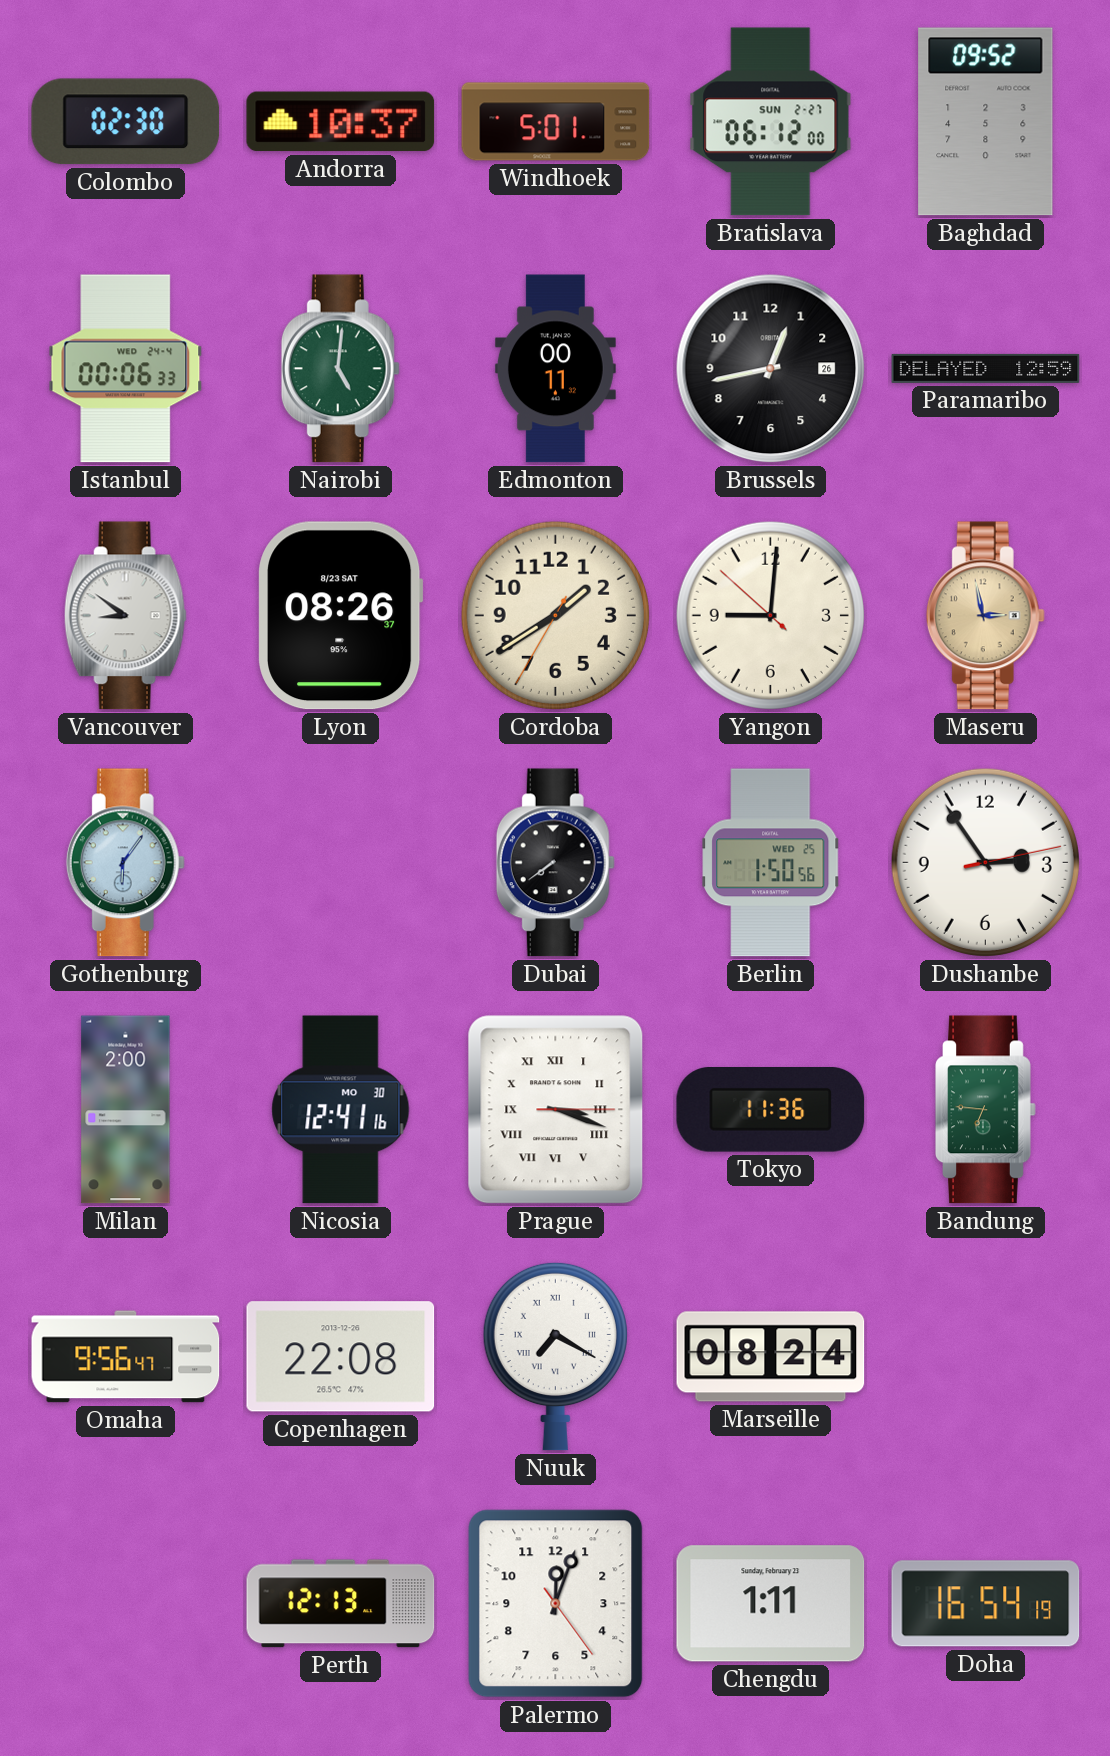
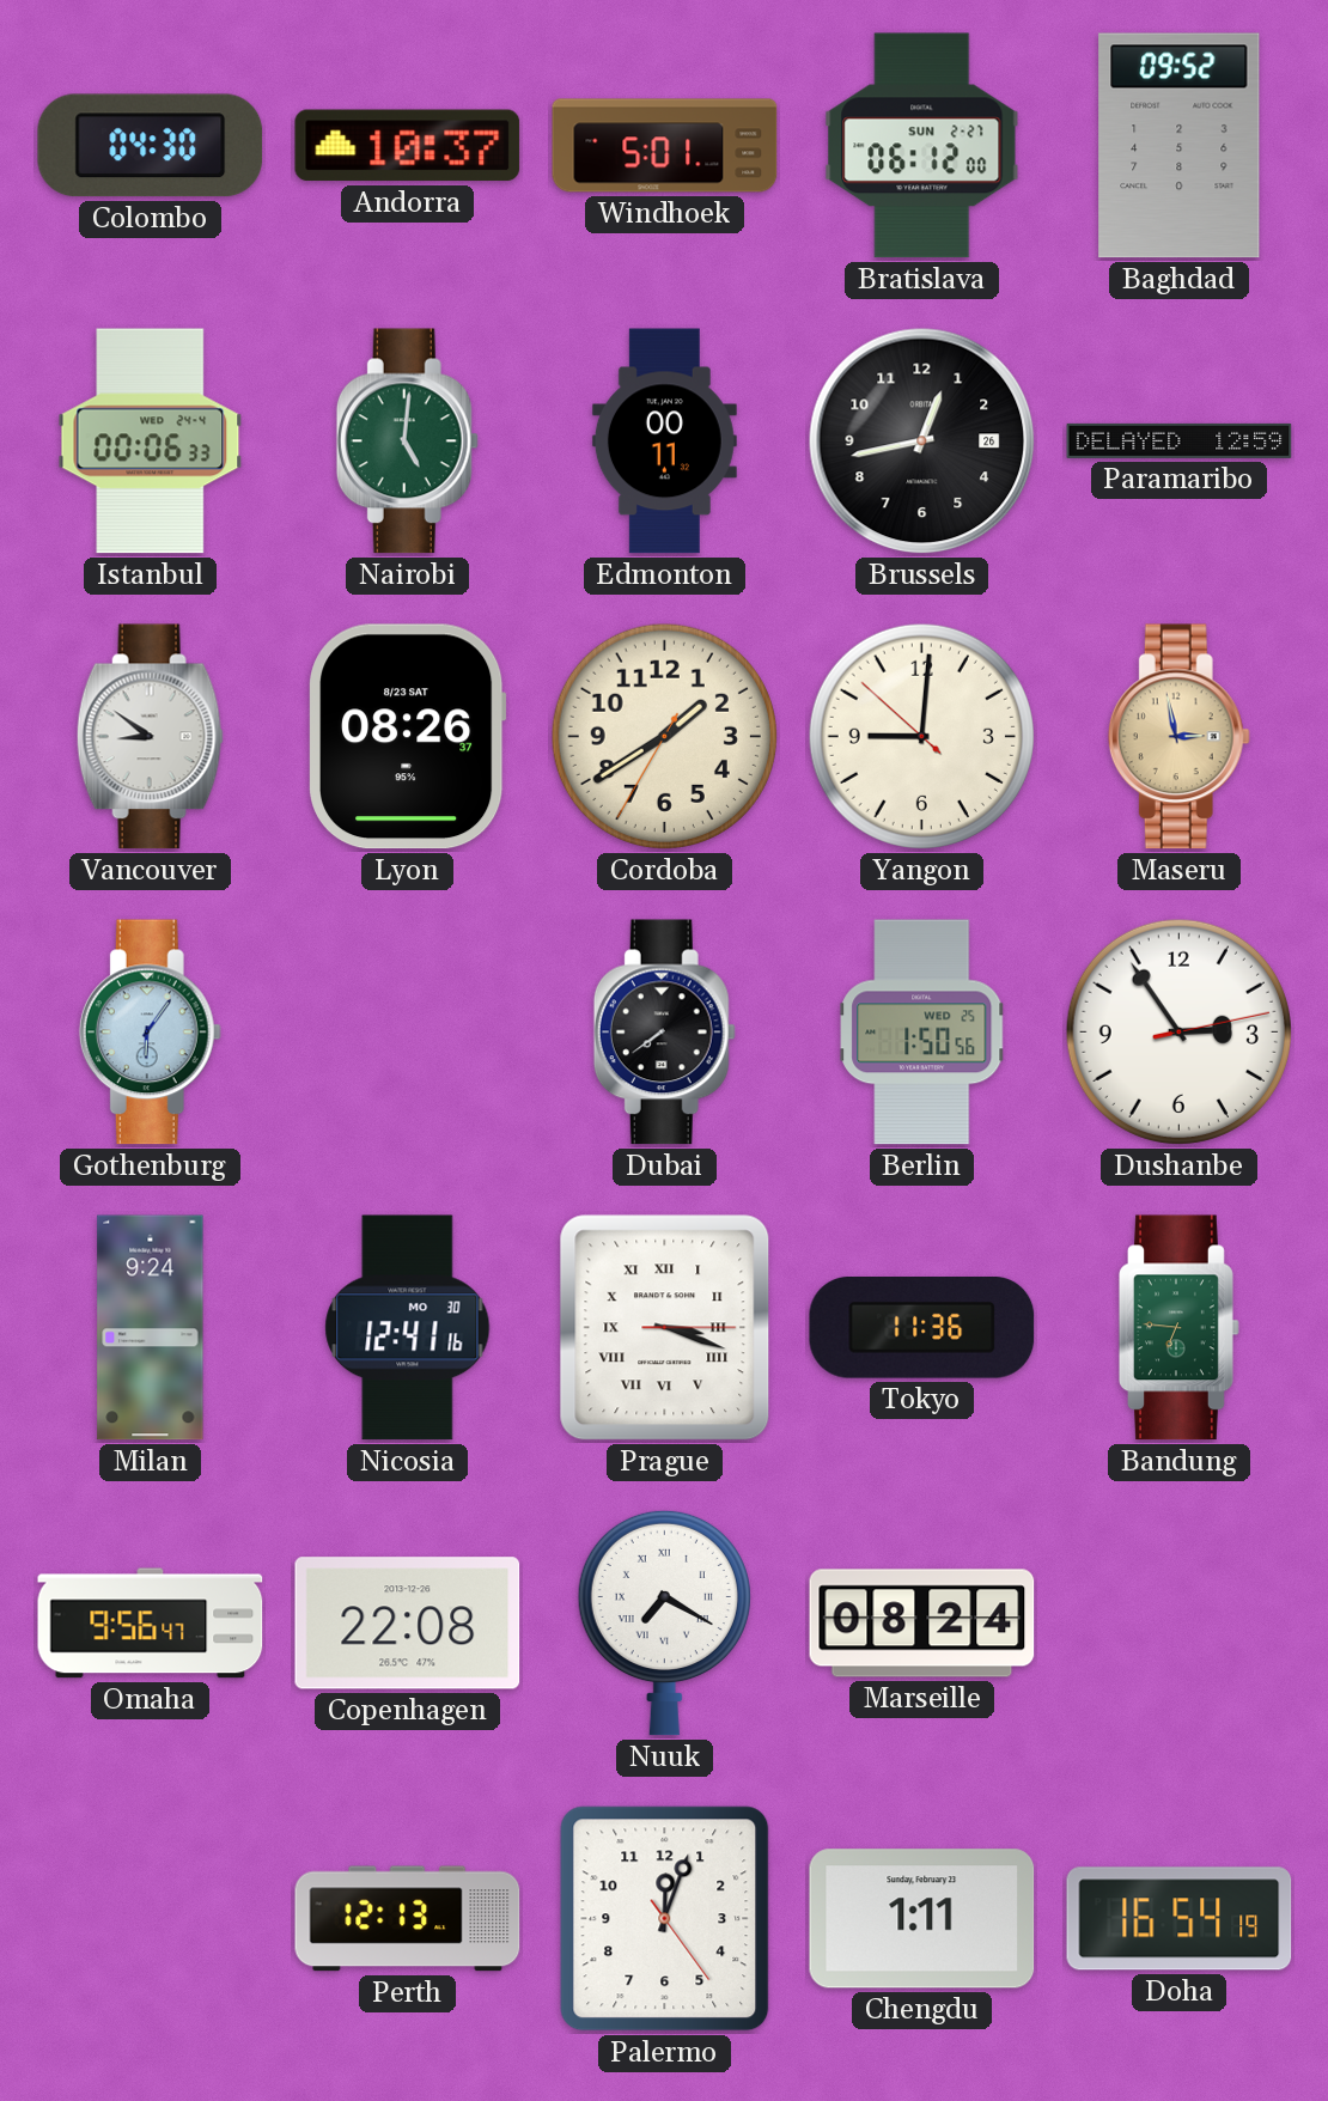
Colombo: 02:30 -> 04:30
Milan: 2:00 -> 9:24
